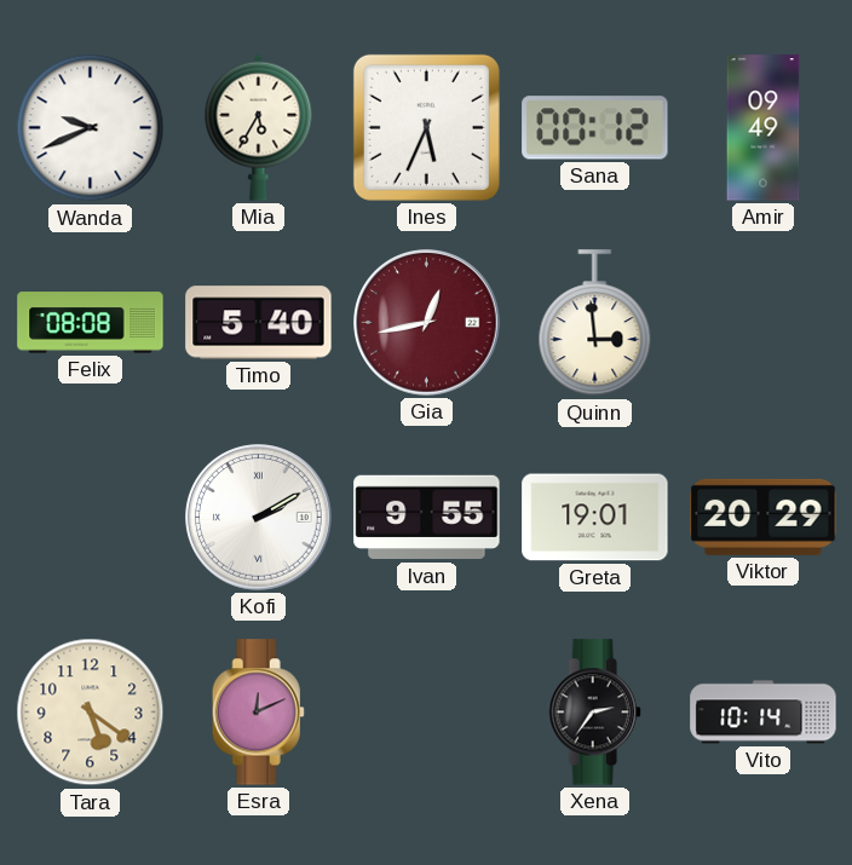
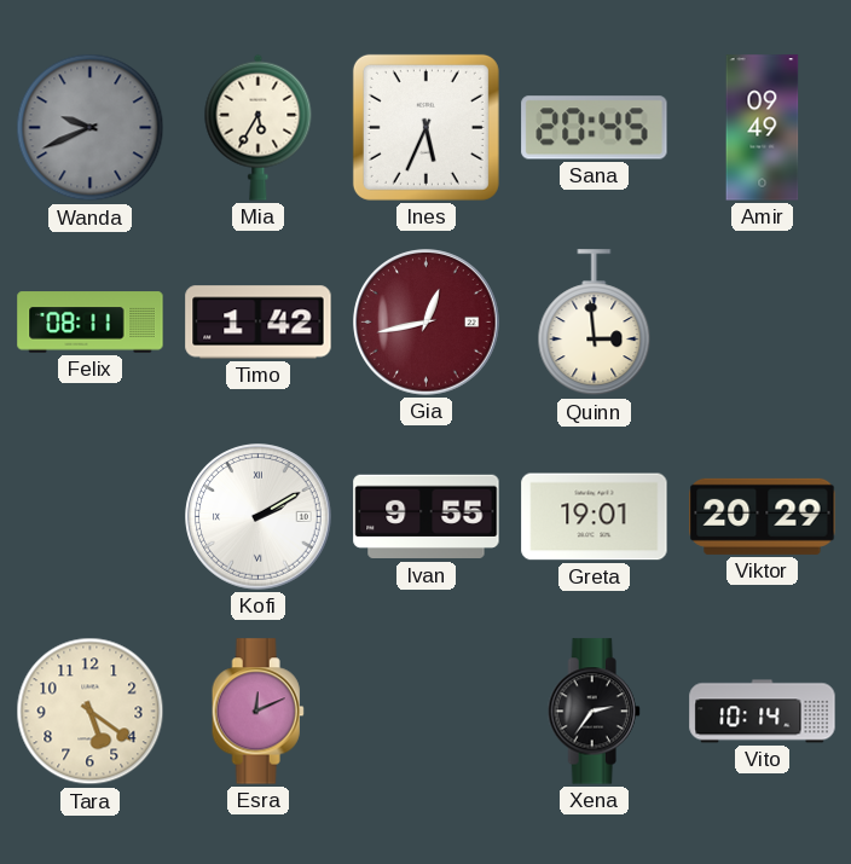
Wanda dial: white -> grey
Sana: 00:12 -> 20:45
Felix: 08:08 -> 08:11
Timo: 5:40 -> 1:42
